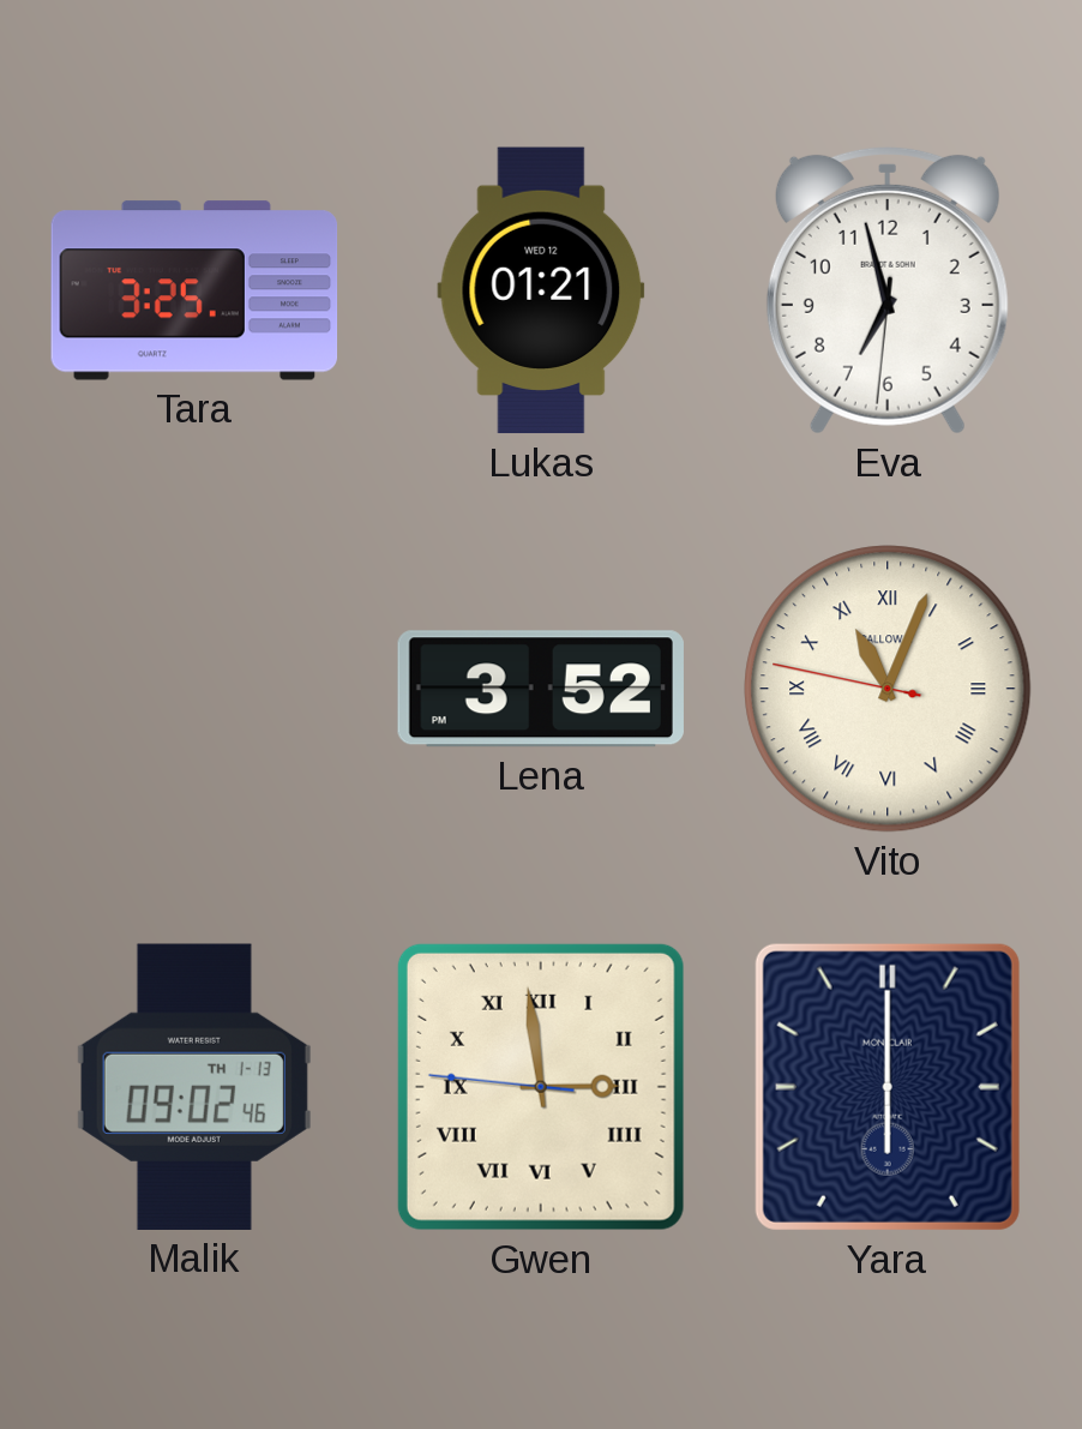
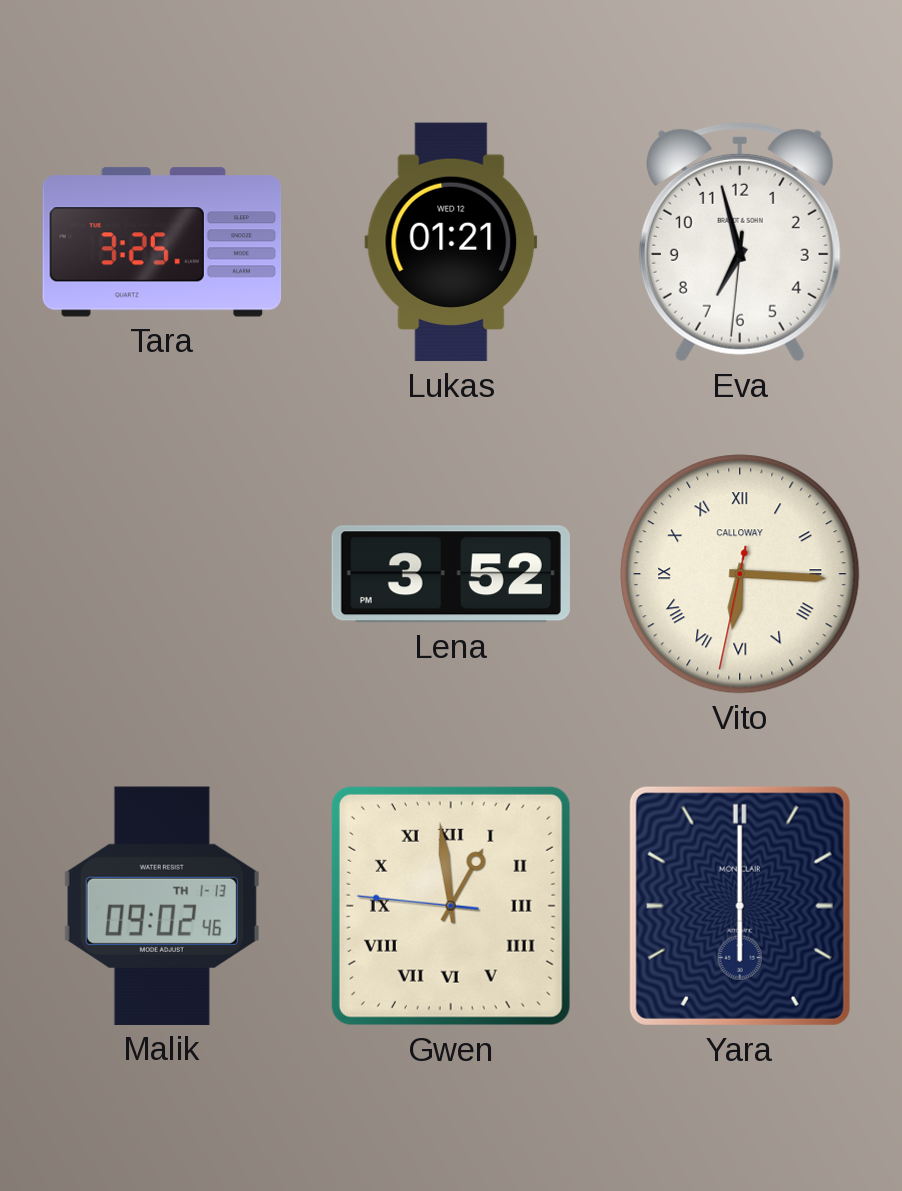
Vito: 11:03 -> 6:15
Gwen: 2:58 -> 12:58
